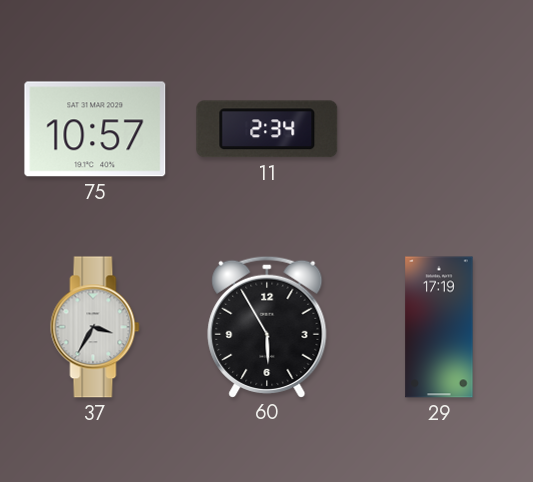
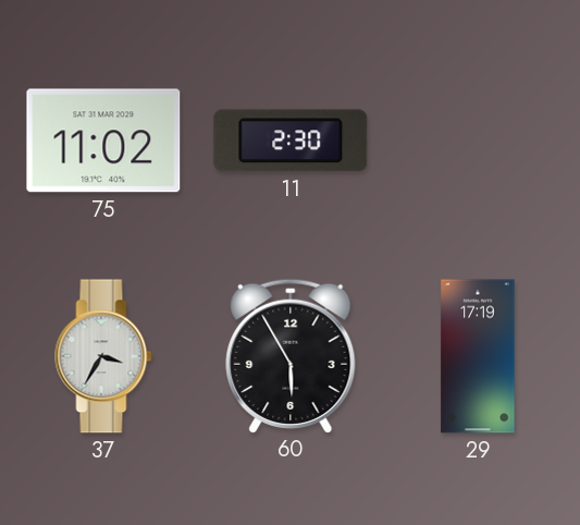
75: 10:57 -> 11:02
11: 2:34 -> 2:30
